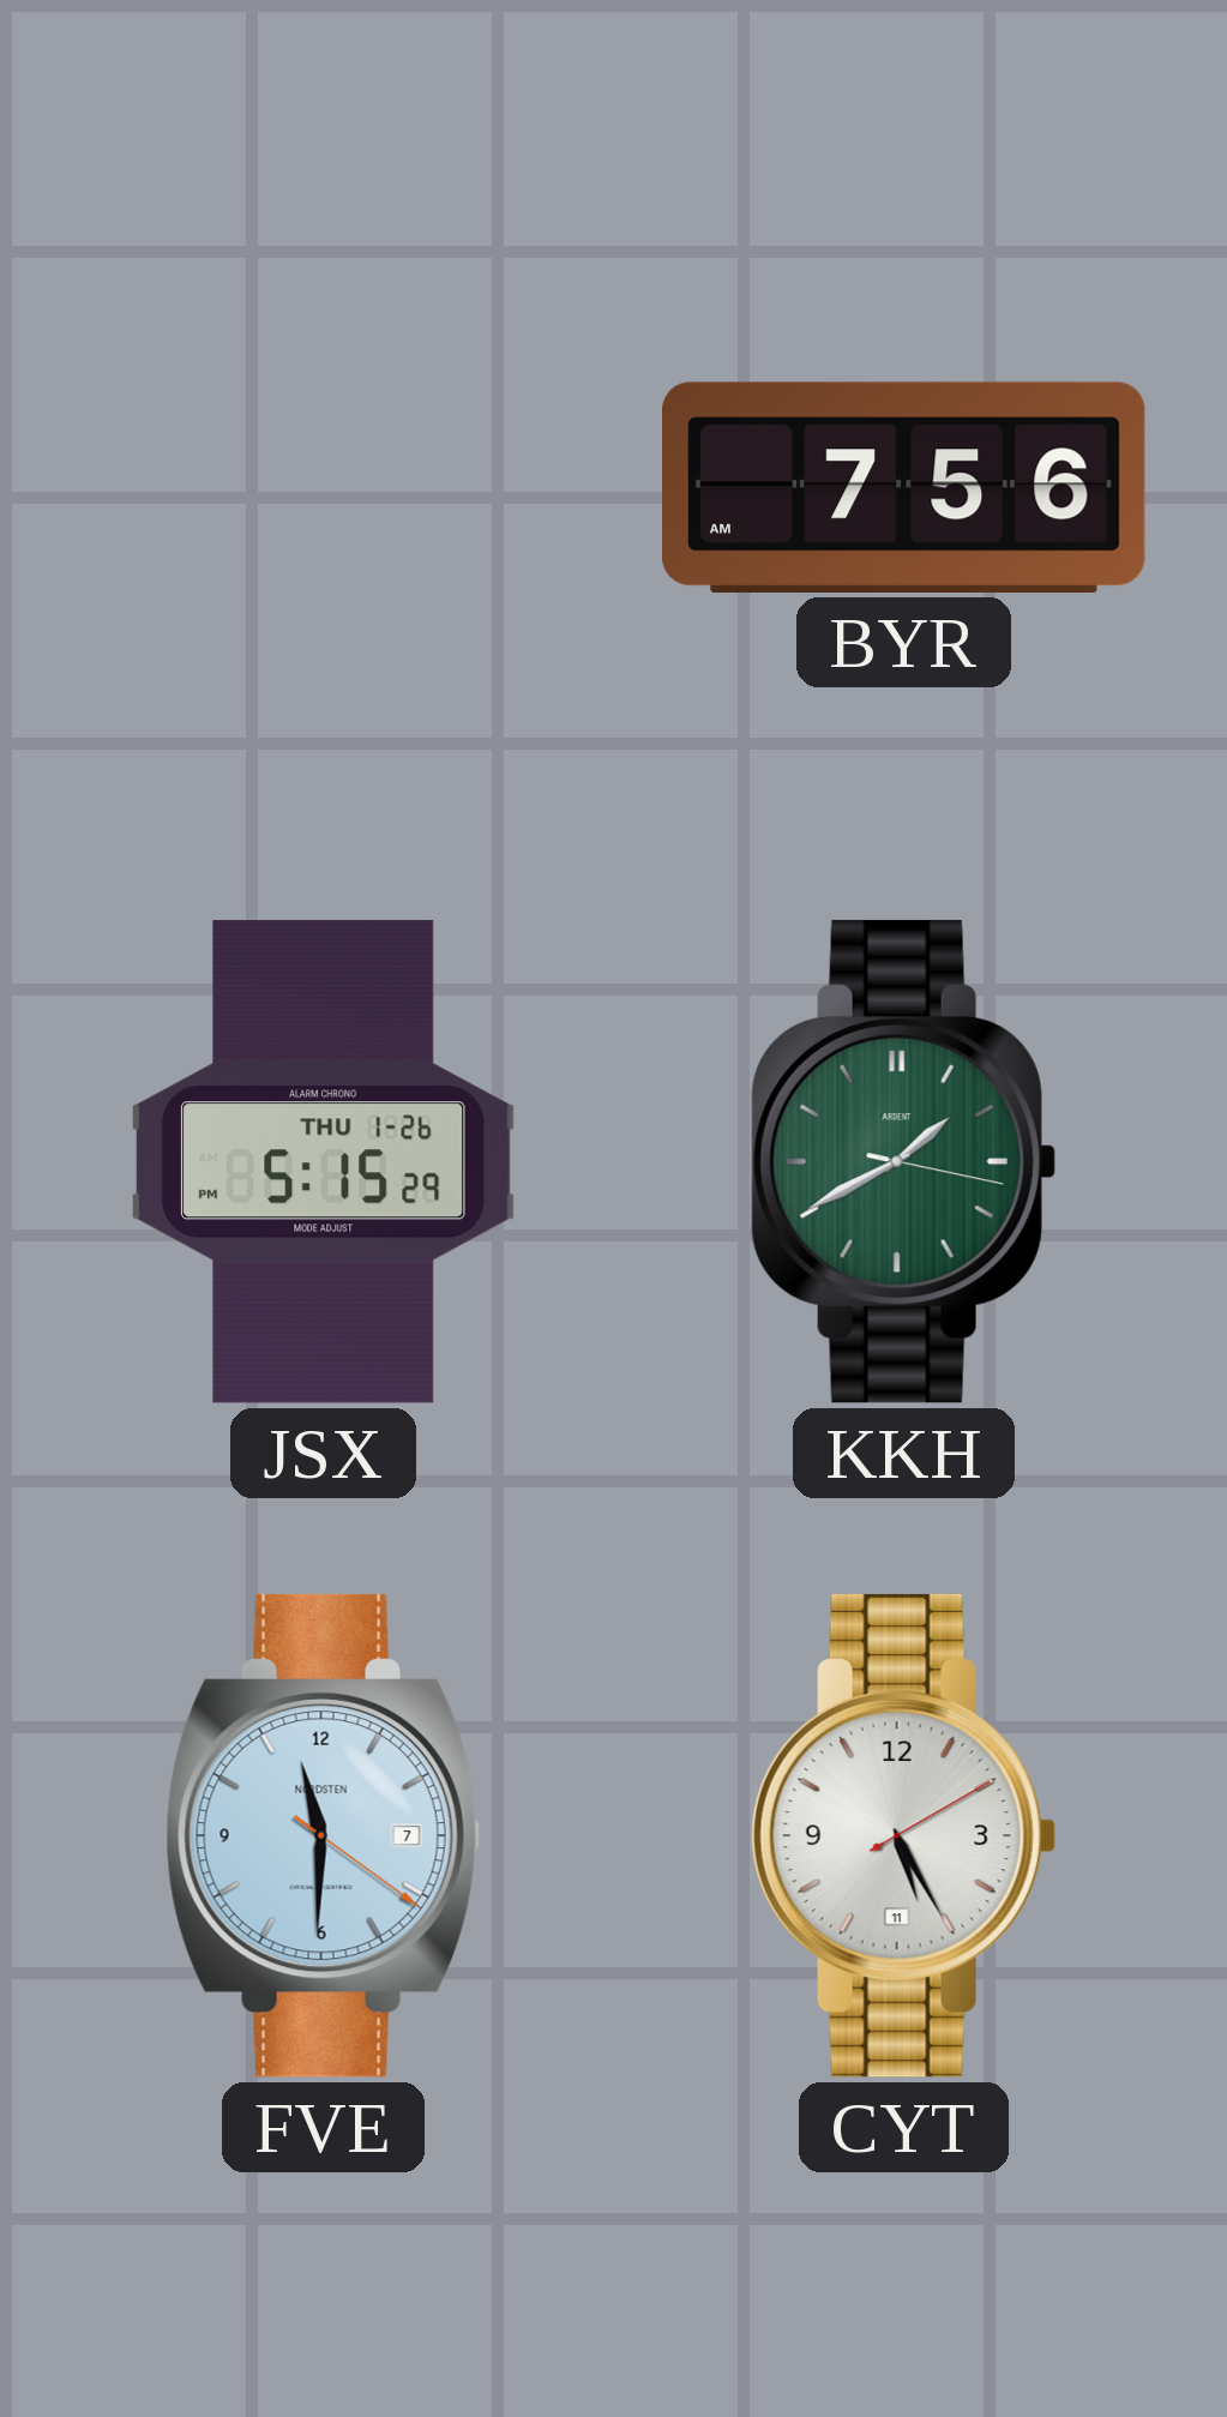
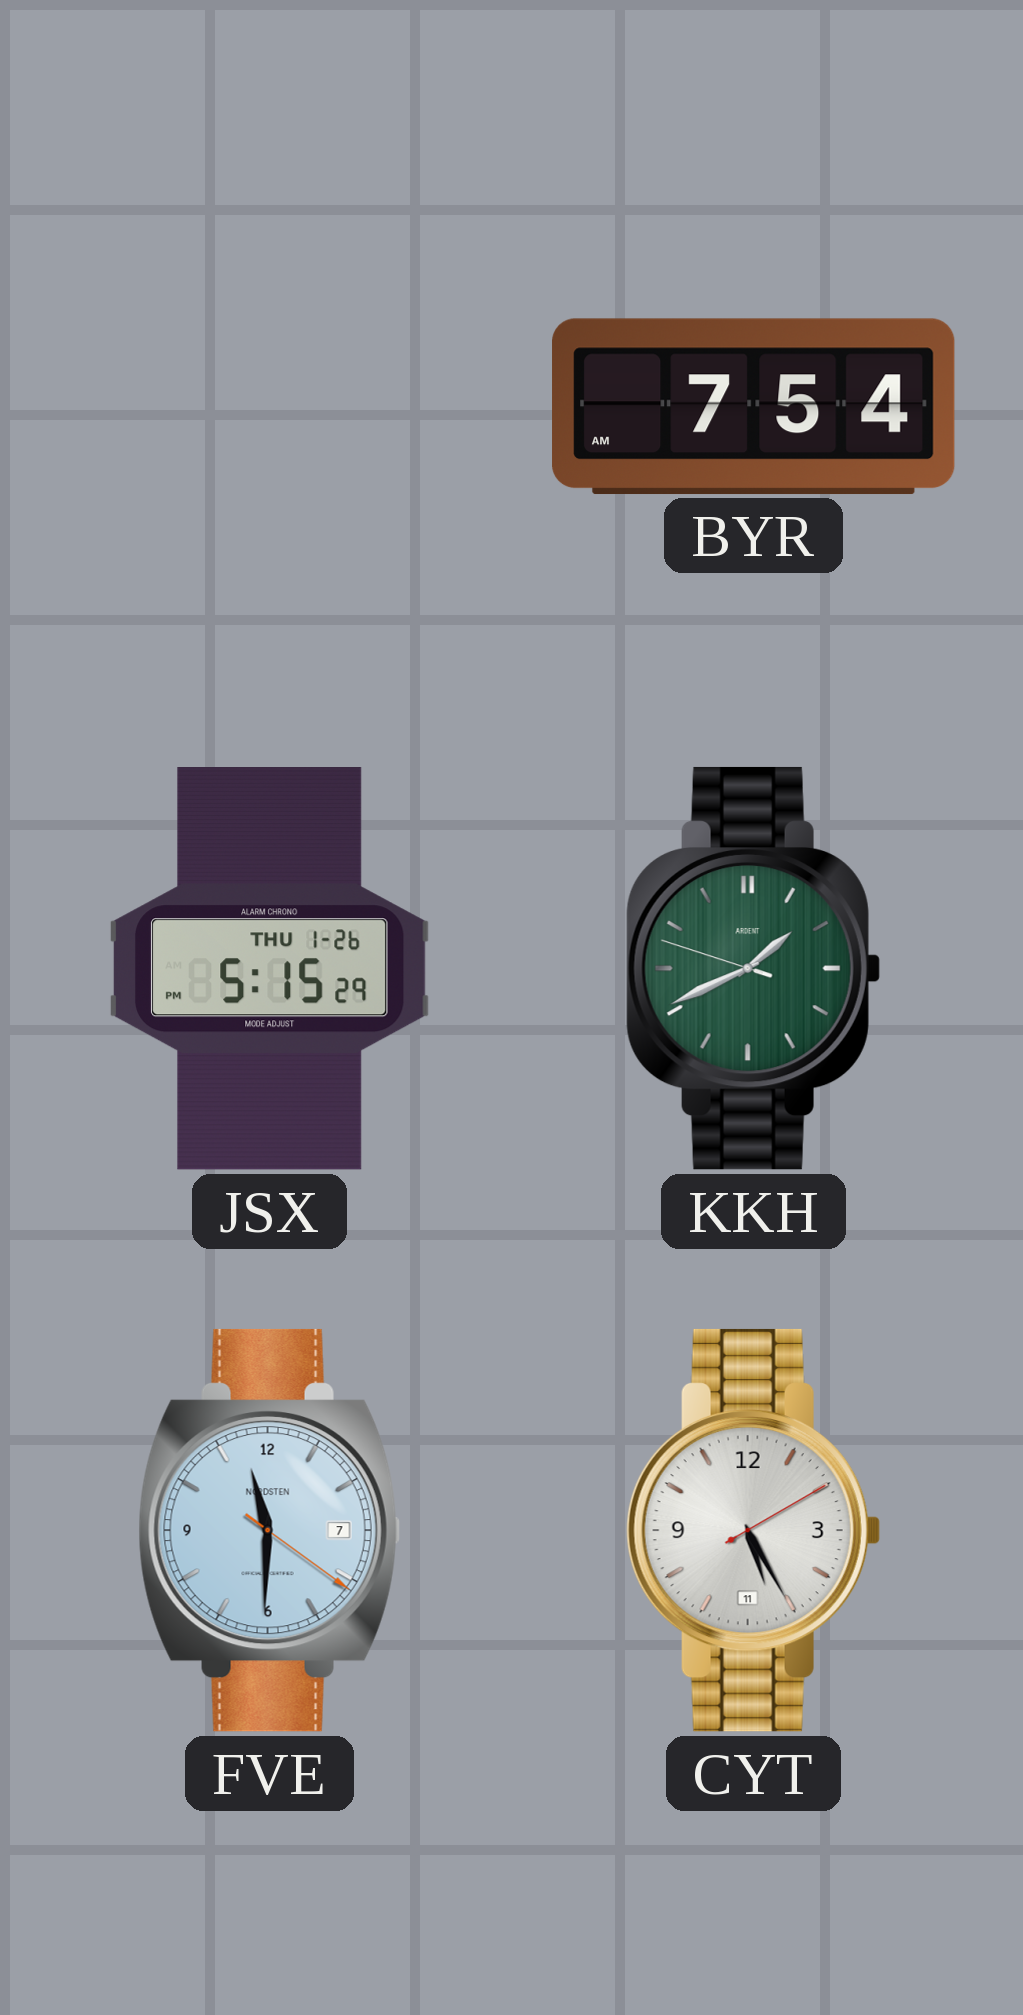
BYR: 7:56 -> 7:54
KKH: 1:40:17 -> 1:40:48
